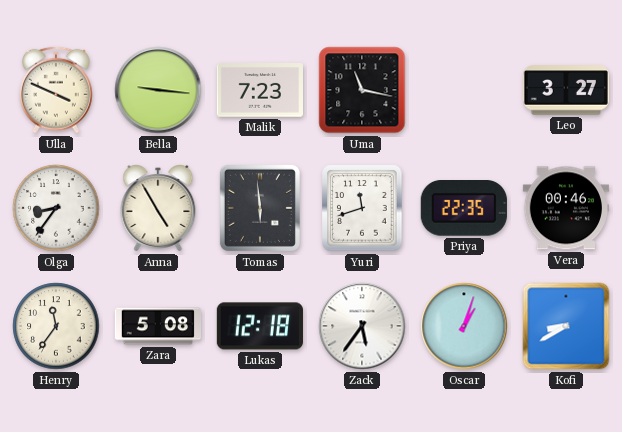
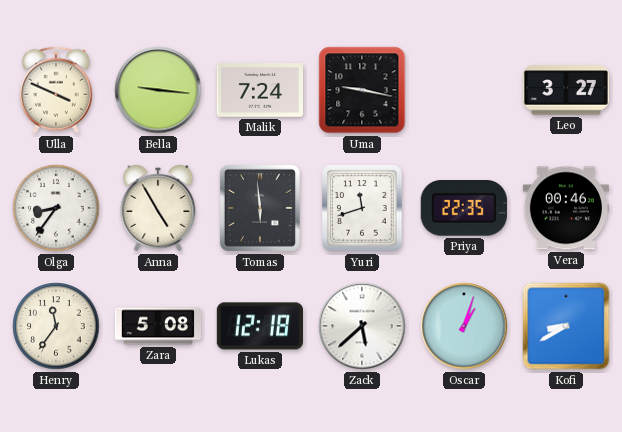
Malik: 7:23 -> 7:24
Uma: 11:17 -> 9:17
Zack: 5:36 -> 5:38
